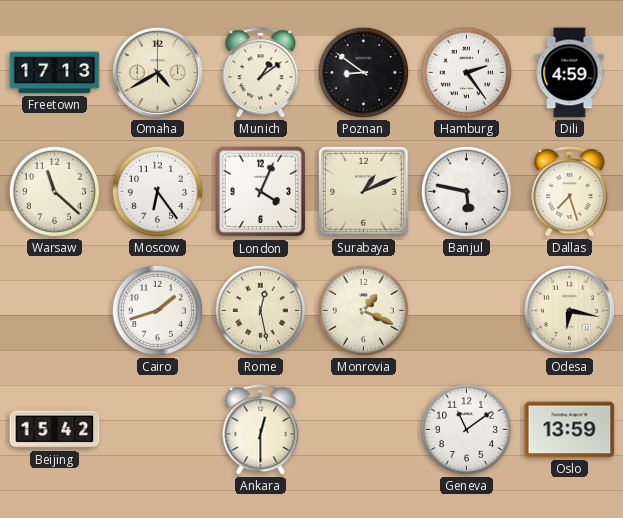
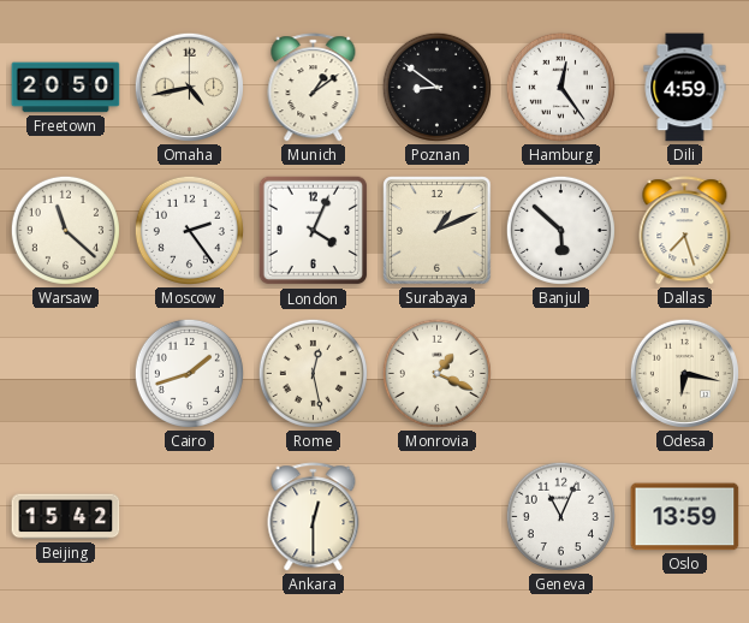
Freetown: 17:13 -> 20:50
Omaha: 4:40 -> 4:43
Hamburg: 2:24 -> 12:24
Moscow: 6:24 -> 2:24
Banjul: 5:47 -> 5:52
Geneva: 11:09 -> 11:04
